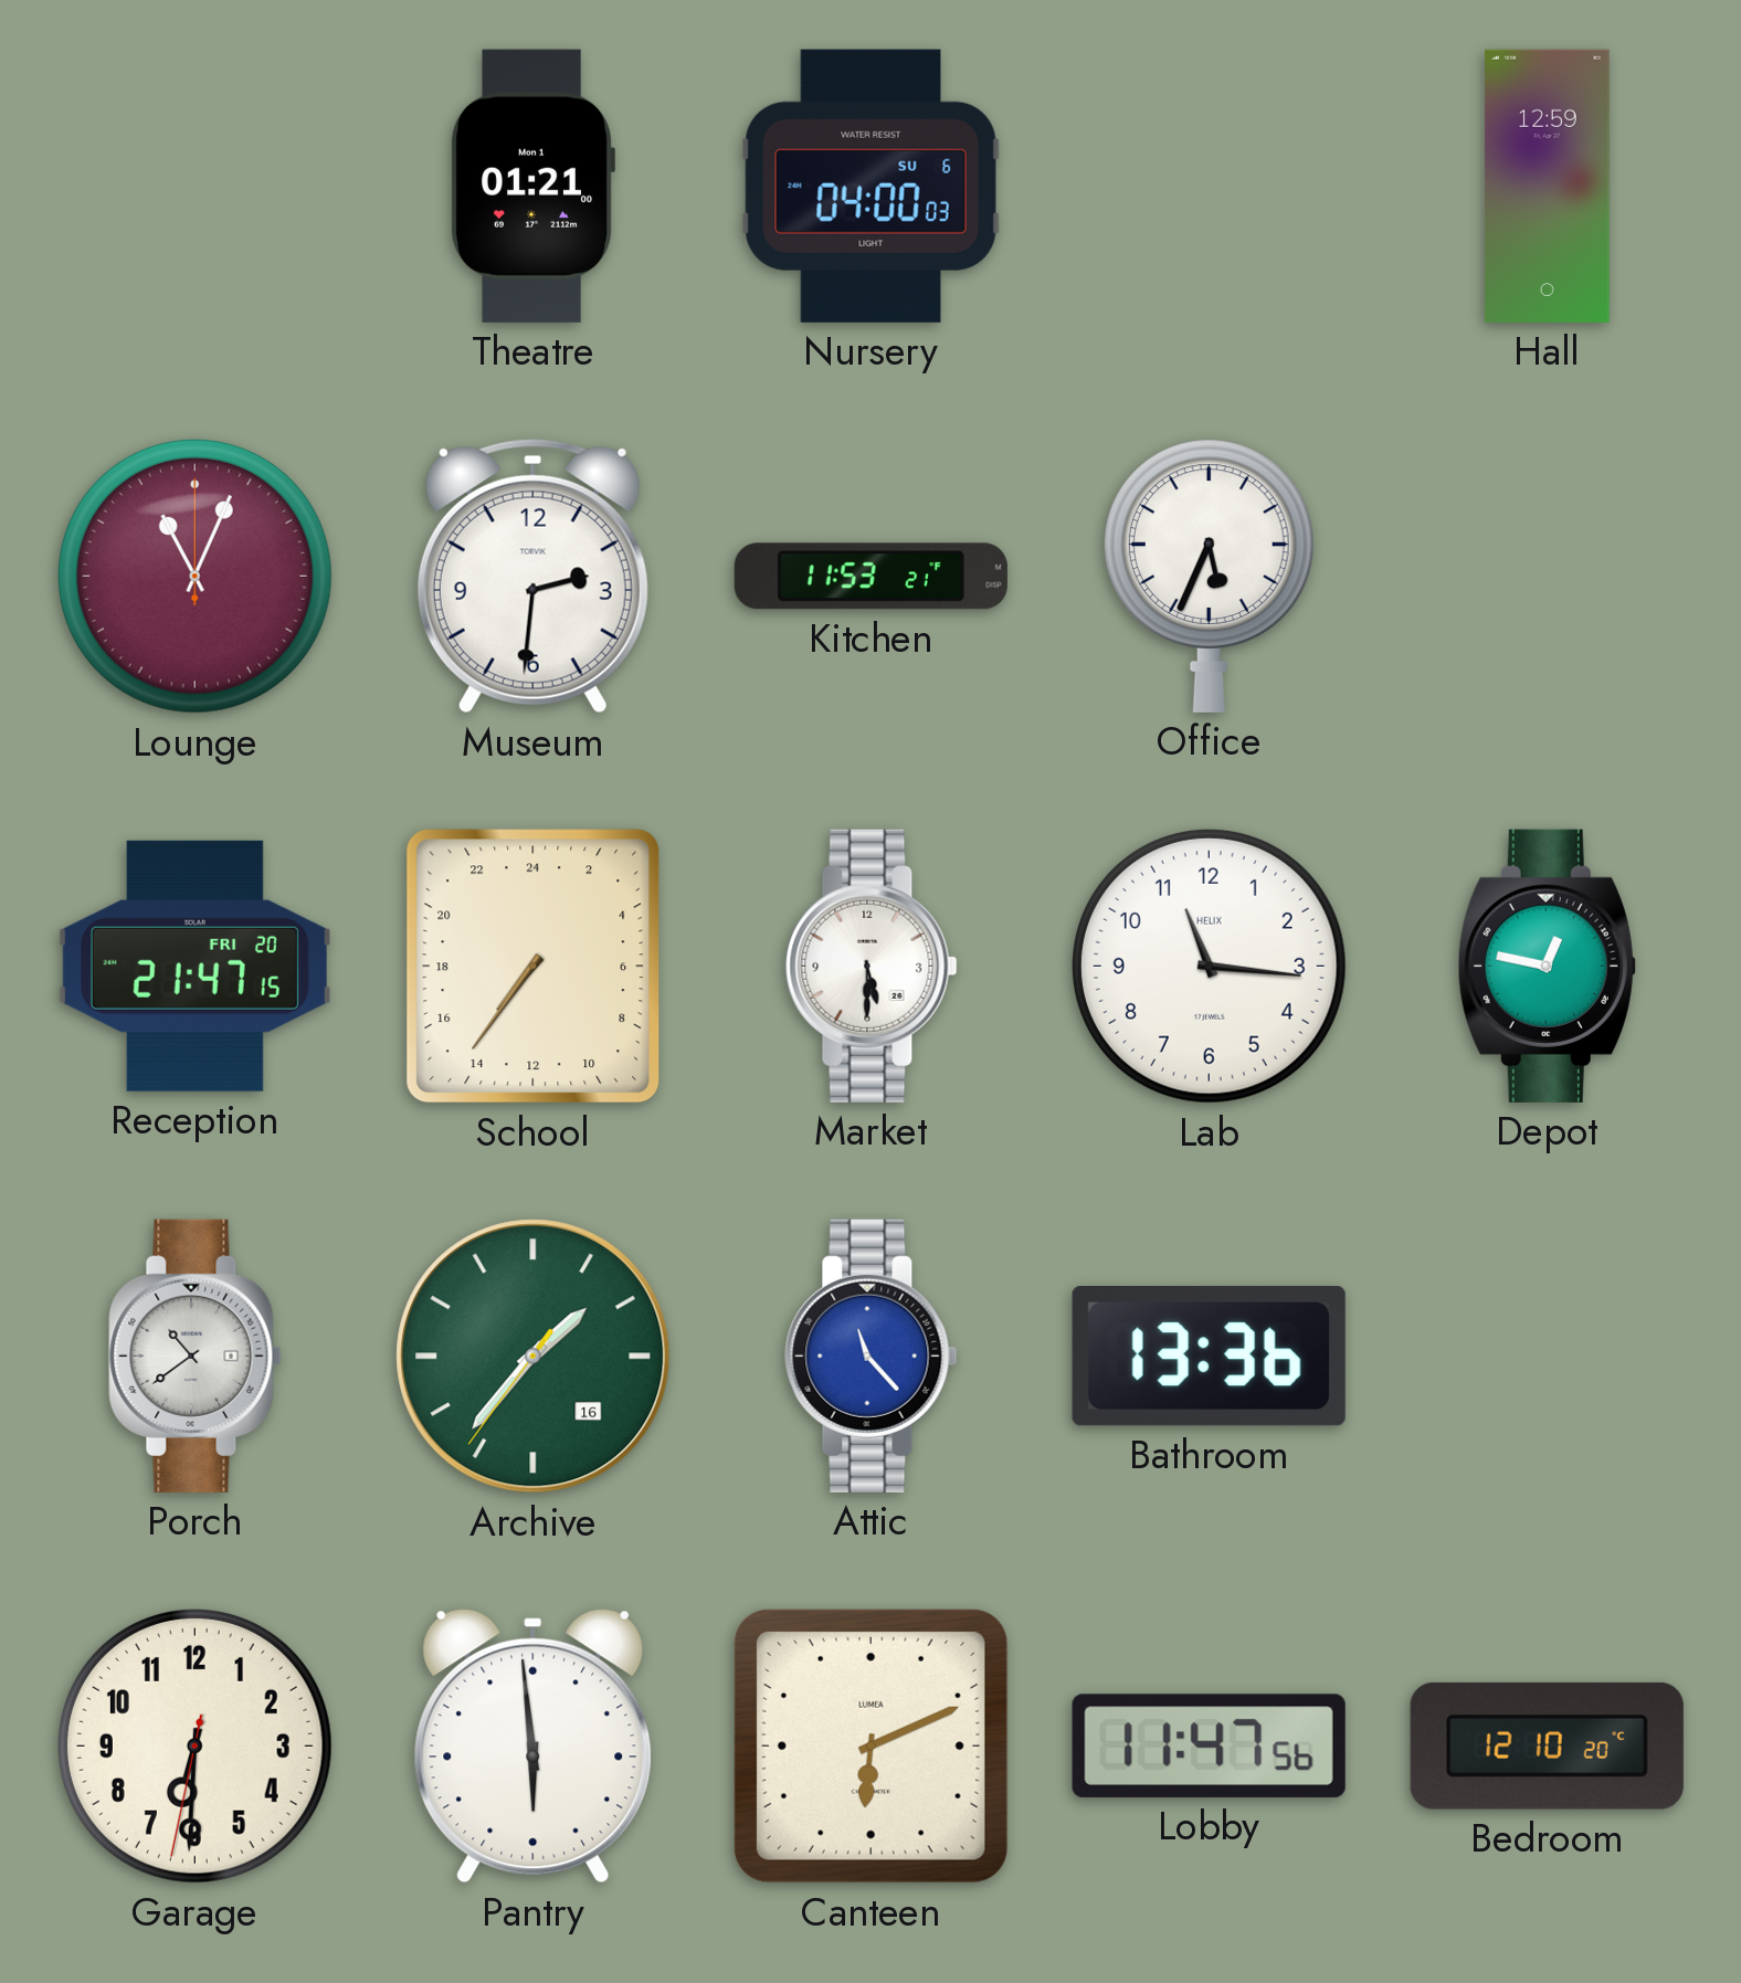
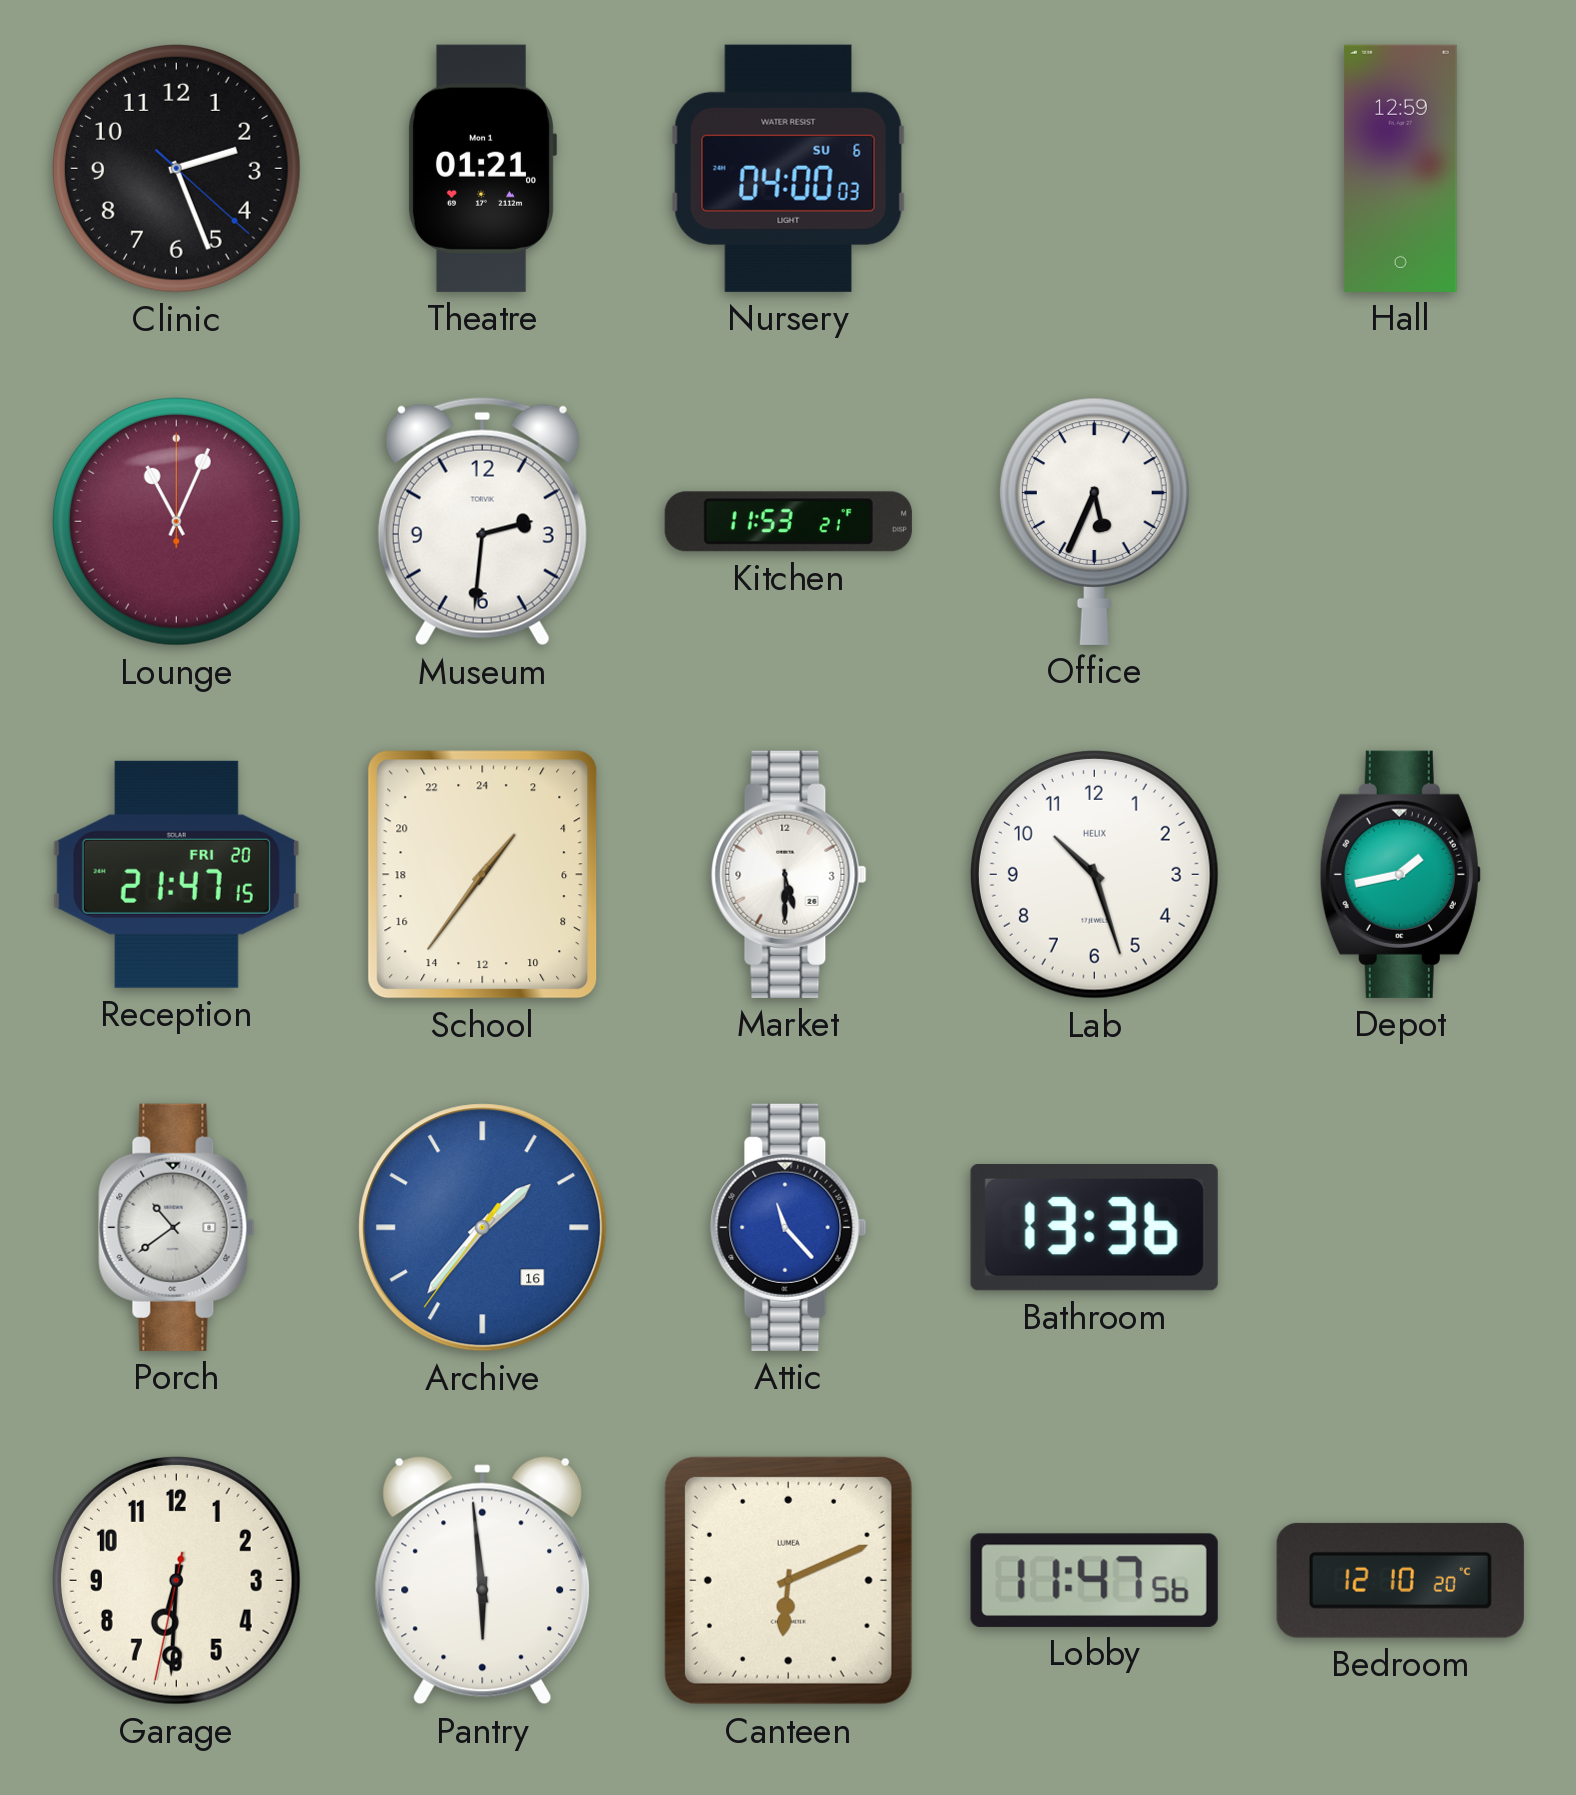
Clinic: none -> 2:26
School: 14:36 -> 2:36
Lab: 11:16 -> 10:27
Depot: 12:47 -> 1:43
Archive dial: green -> blue
